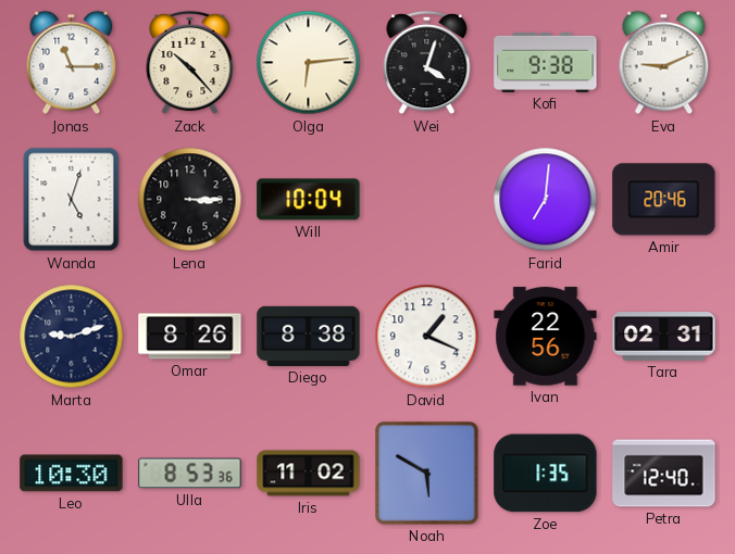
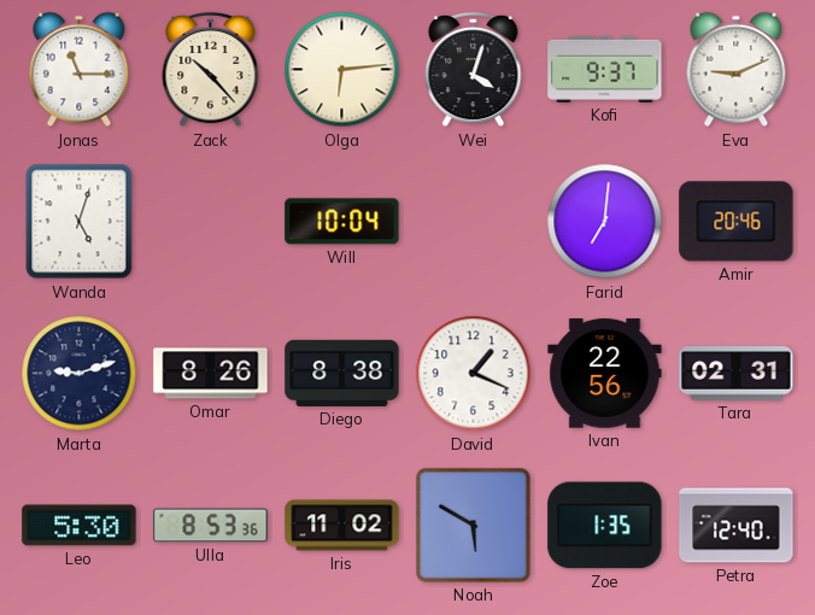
Kofi: 9:38 -> 9:37
Lena: 3:15 -> none
Leo: 10:30 -> 5:30
